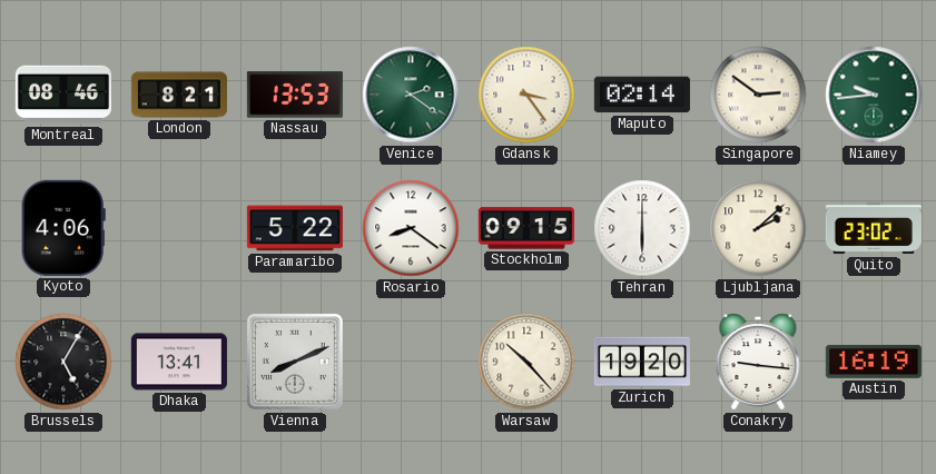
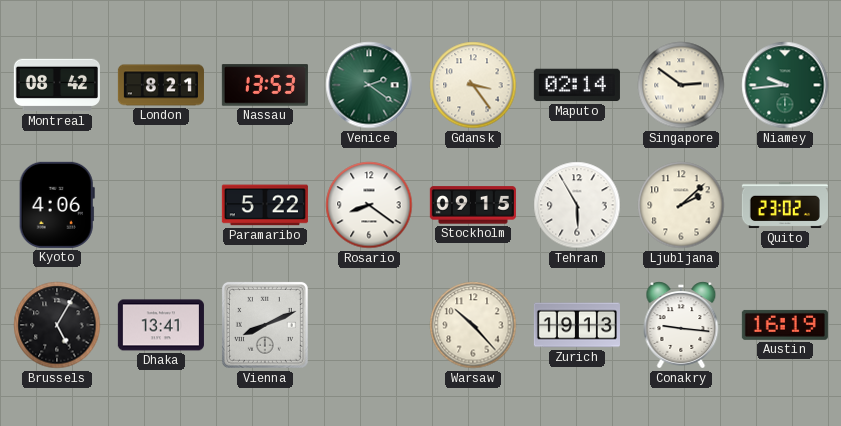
Montreal: 08:46 -> 08:42
Tehran: 6:00 -> 5:55
Zurich: 19:20 -> 19:13
